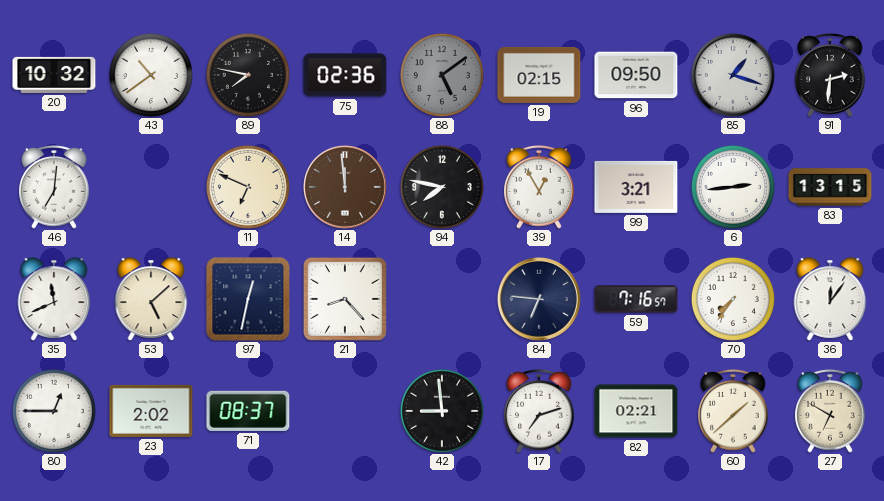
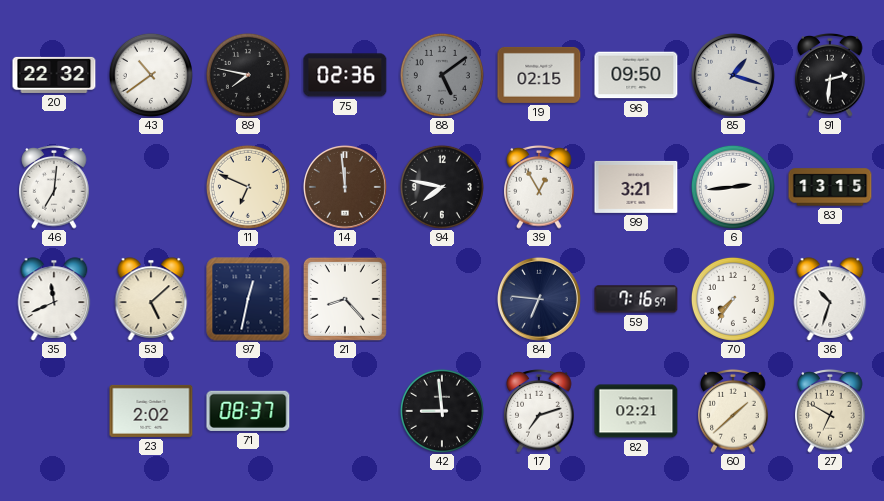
20: 10:32 -> 22:32
36: 12:06 -> 10:33
80: 12:45 -> none
